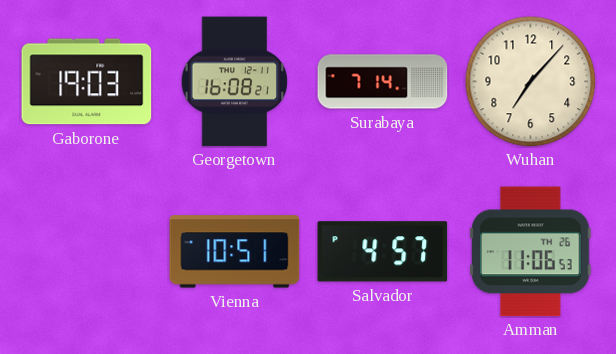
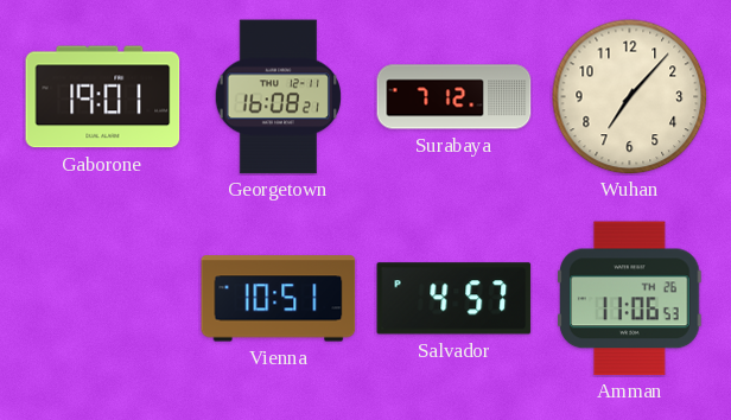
Gaborone: 19:03 -> 19:01
Surabaya: 7:14 -> 7:12
